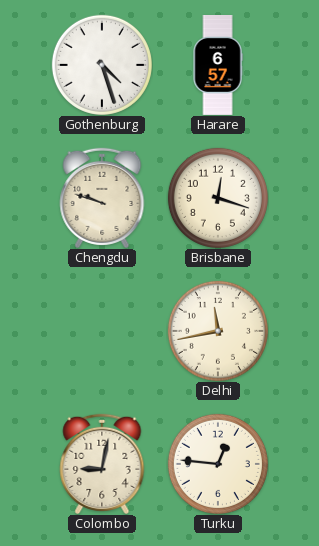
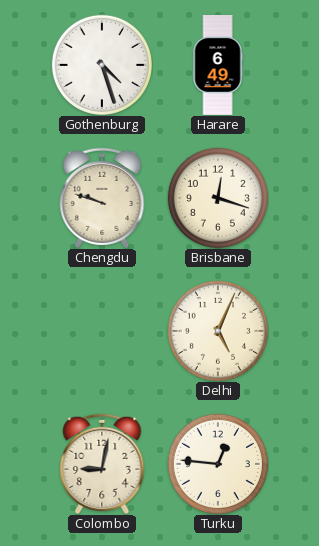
Harare: 6:57 -> 6:49
Delhi: 11:43 -> 5:04
